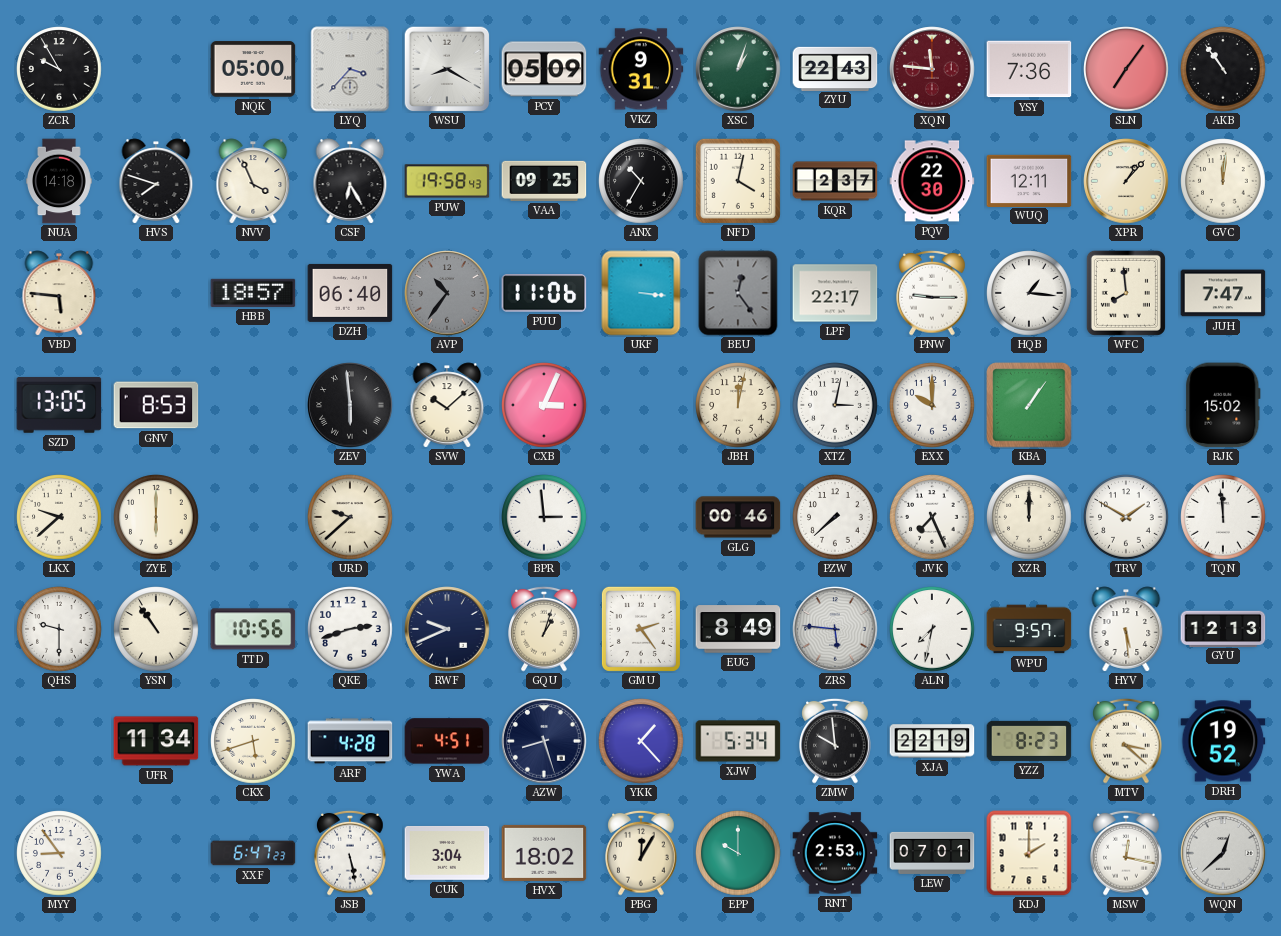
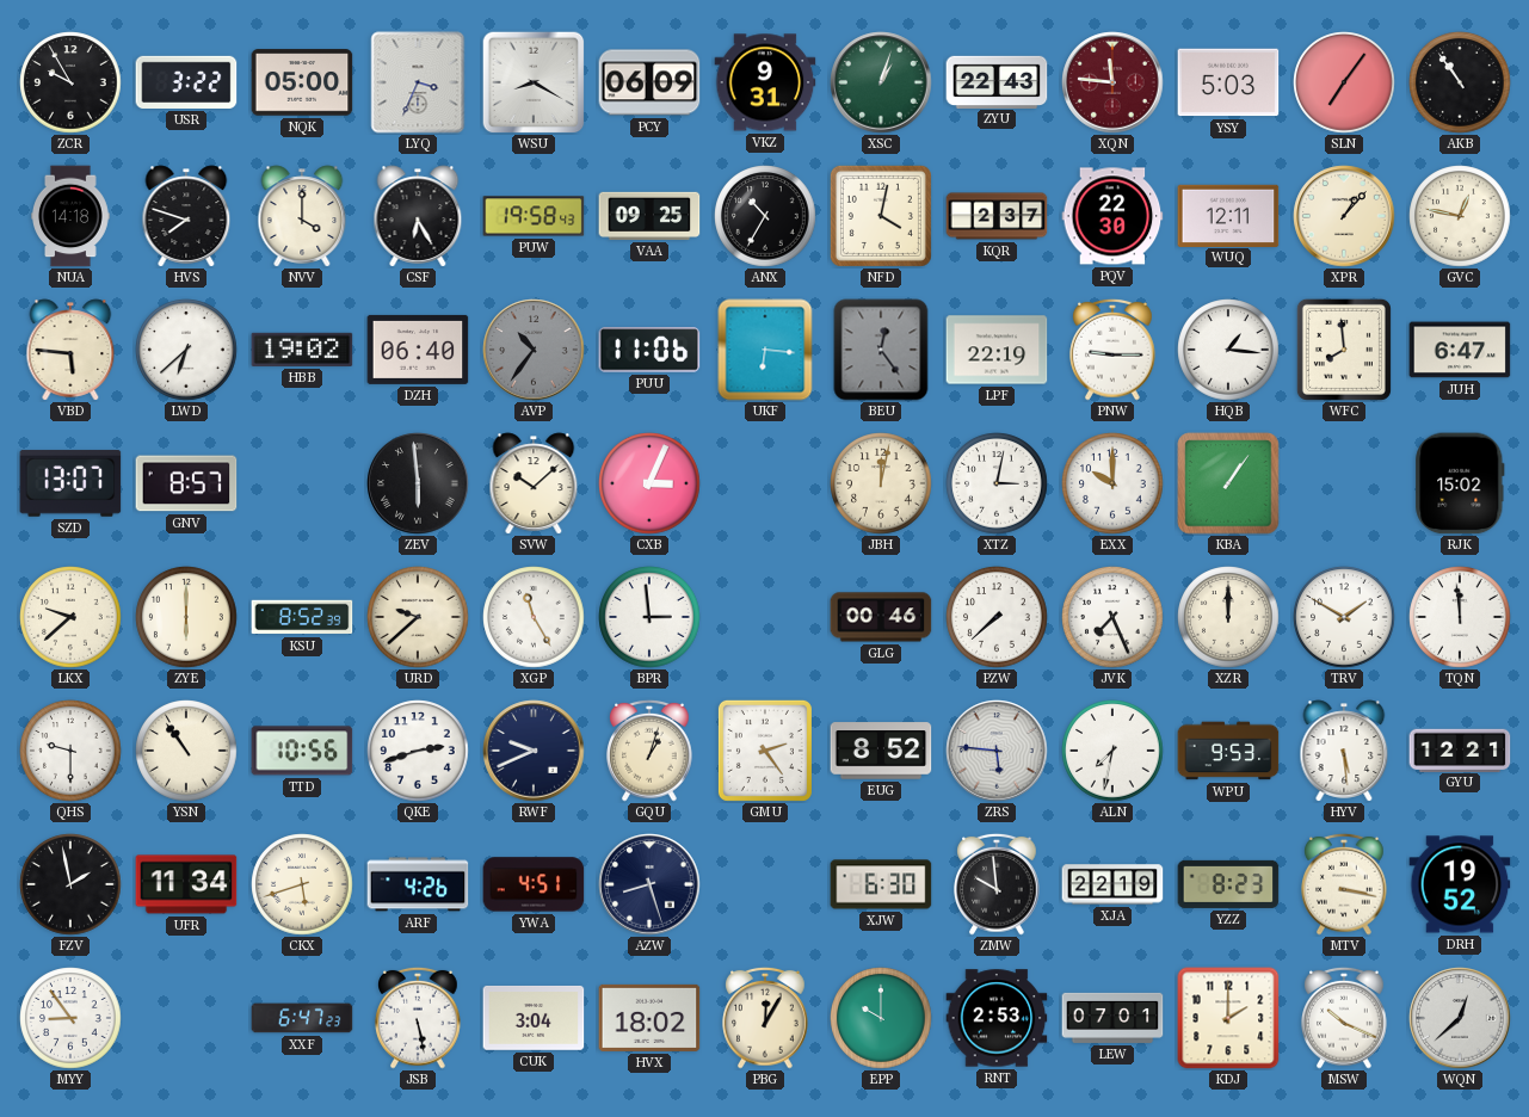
USR: none -> 3:22
LYQ: 3:37 -> 3:34
PCY: 05:09 -> 06:09
YSY: 7:36 -> 5:03
NVV: 3:56 -> 4:00
GVC: 12:01 -> 12:47
LWD: none -> 6:38
HBB: 18:57 -> 19:02
UKF: 3:16 -> 6:16
LPF: 22:17 -> 22:19
JUH: 7:47 -> 6:47
SZD: 13:05 -> 13:07
GNV: 8:53 -> 8:57
KSU: none -> 8:52
XGP: none -> 11:25
EUG: 8:49 -> 8:52
WPU: 9:57 -> 9:53
GYU: 12:13 -> 12:21
FZV: none -> 1:58
ARF: 4:28 -> 4:26
YKK: 1:23 -> none
XJW: 5:34 -> 6:30
MTV: 3:22 -> 3:17
MSW: 12:17 -> 10:19
